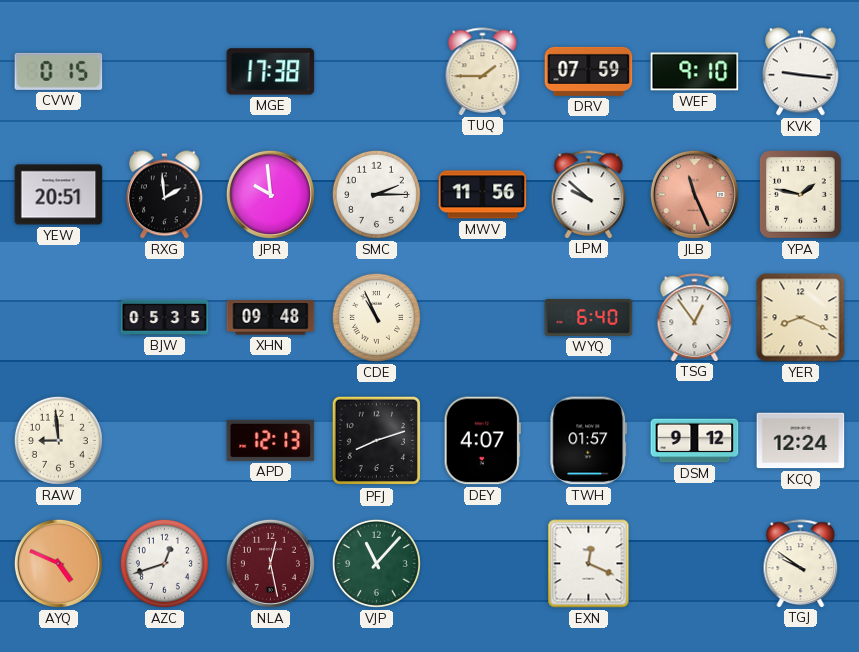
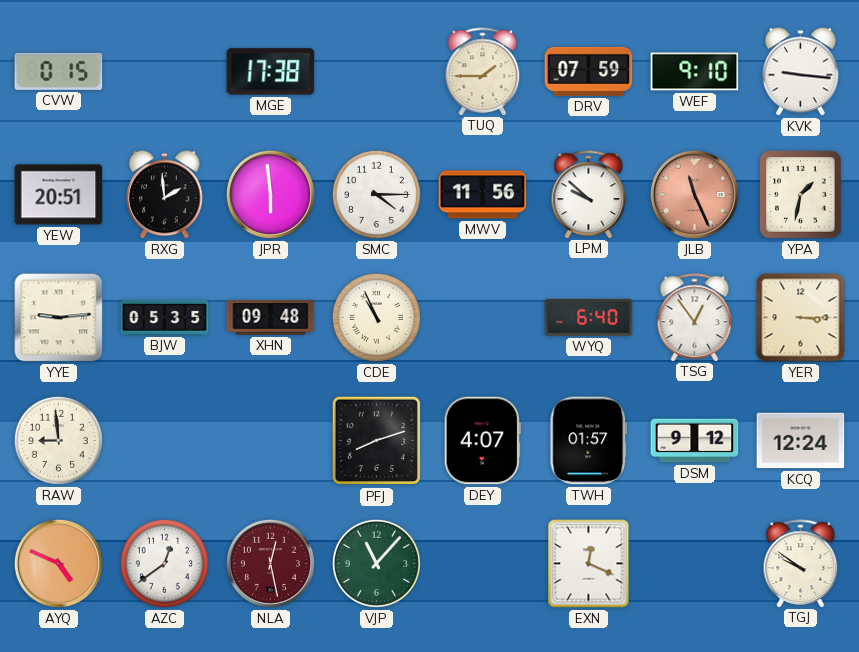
JPR: 9:59 -> 5:59
SMC: 2:15 -> 4:15
YPA: 1:47 -> 1:32
YYE: none -> 9:14
YER: 8:19 -> 3:15
APD: 12:13 -> none
AZC: 12:42 -> 12:39
